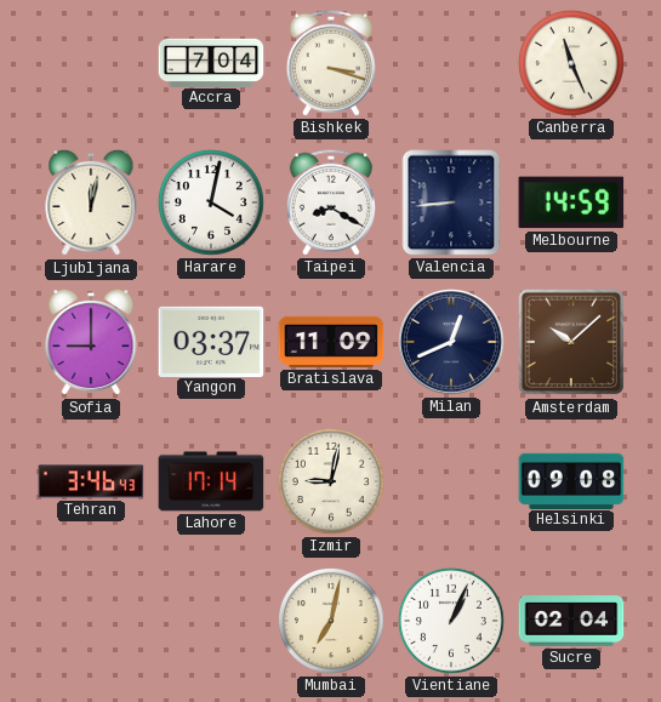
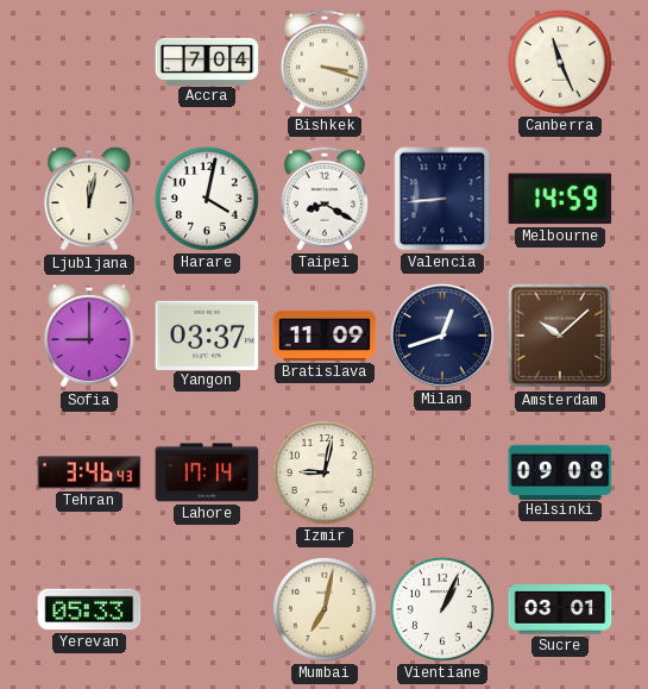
Milan: 12:41 -> 12:42
Yerevan: none -> 05:33
Sucre: 02:04 -> 03:01
